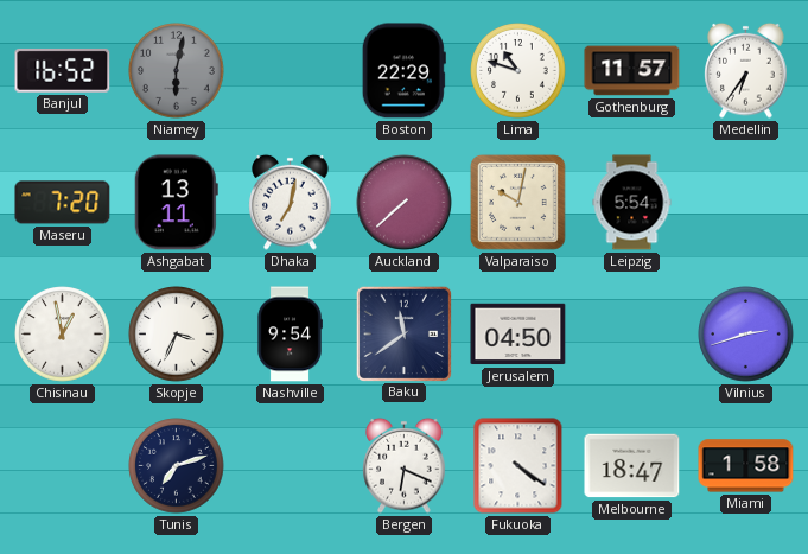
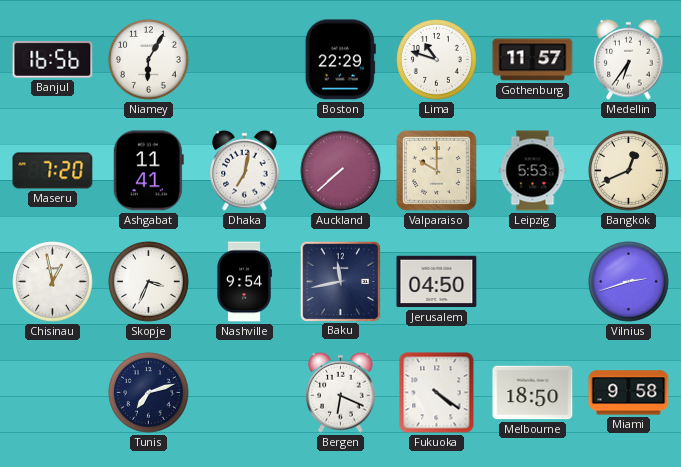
Banjul: 16:52 -> 16:56
Niamey: 6:02 -> 6:05
Niamey dial: grey -> white
Ashgabat: 13:11 -> 11:41
Valparaiso: 10:02 -> 10:00
Leipzig: 5:54 -> 5:53
Bangkok: none -> 12:41
Baku: 11:39 -> 11:43
Melbourne: 18:47 -> 18:50
Miami: 1:58 -> 9:58
